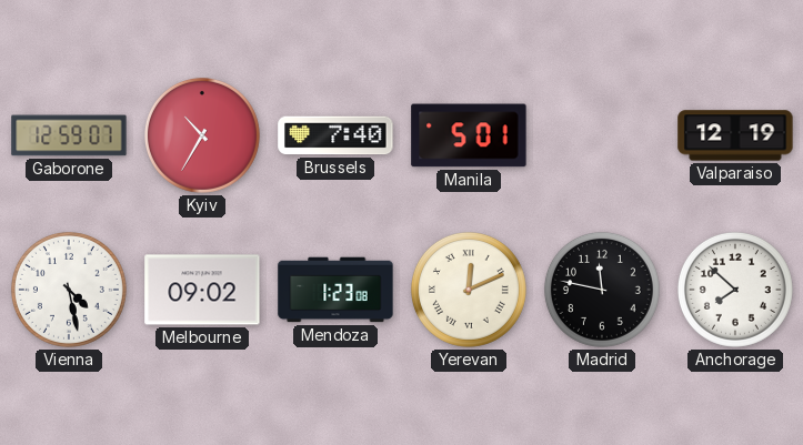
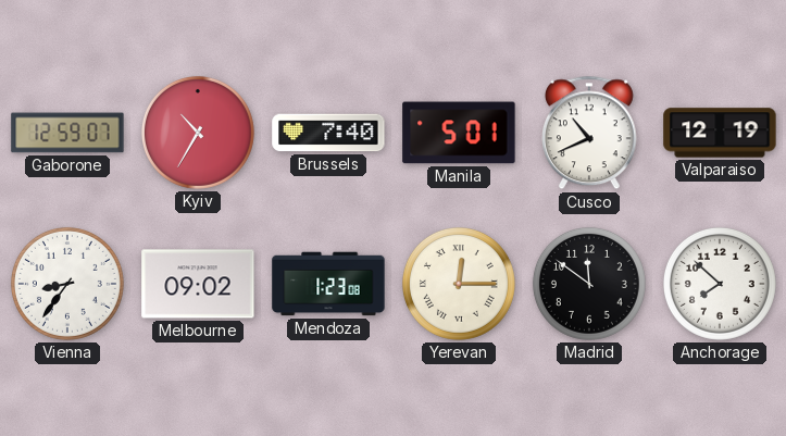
Cusco: none -> 10:41
Vienna: 4:28 -> 8:36
Yerevan: 12:11 -> 12:15
Madrid: 11:47 -> 11:51
